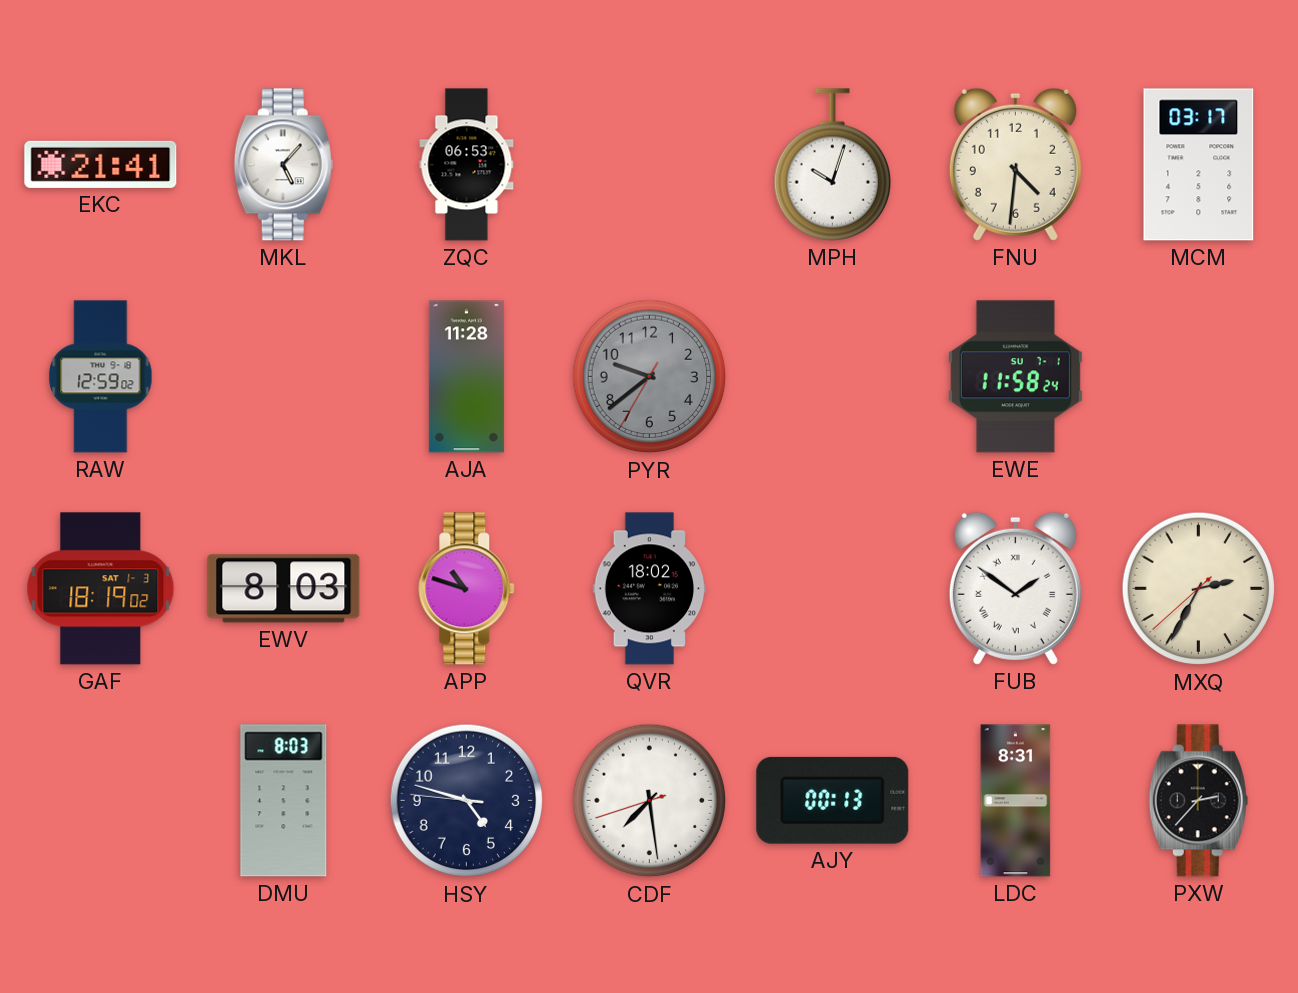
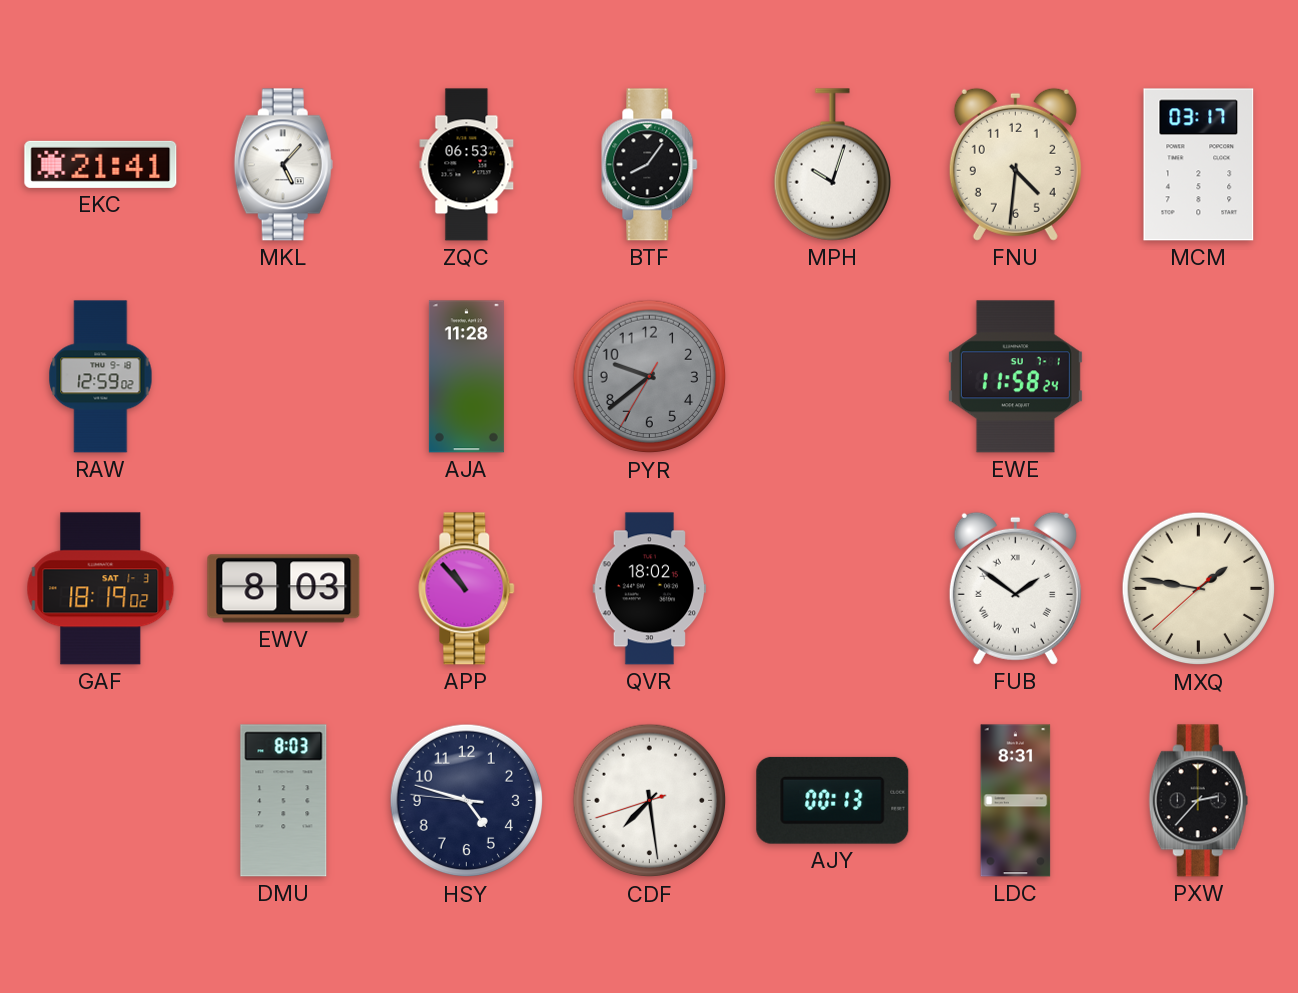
BTF: none -> 8:06
APP: 10:48 -> 10:53
MXQ: 2:34 -> 1:46
